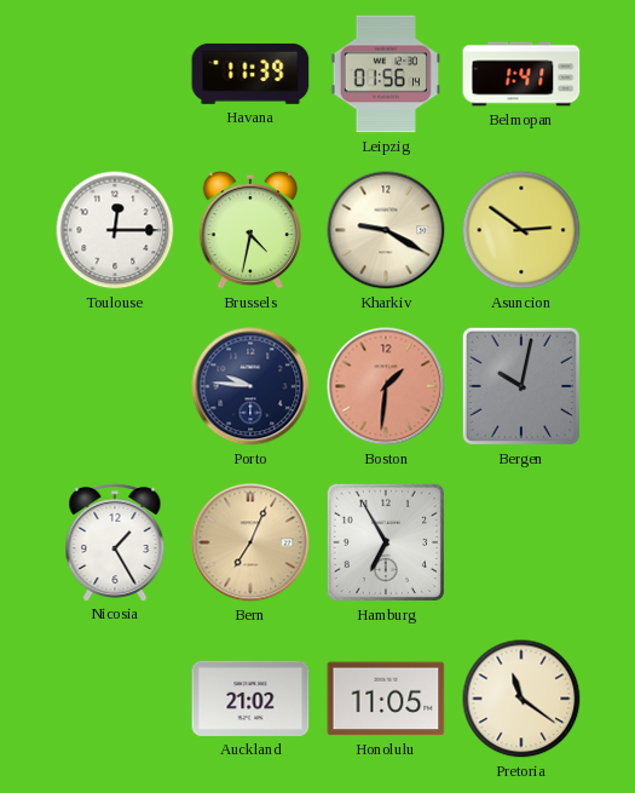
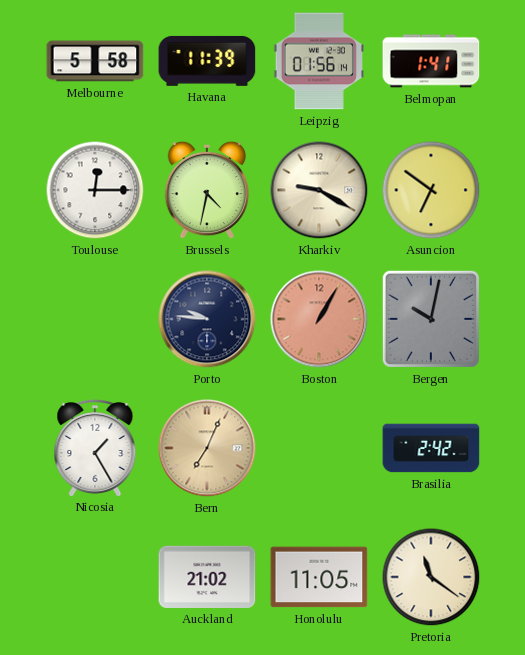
Melbourne: none -> 5:58
Asuncion: 2:51 -> 6:51
Boston: 1:31 -> 1:05
Hamburg: 6:55 -> none
Brasilia: none -> 2:42
